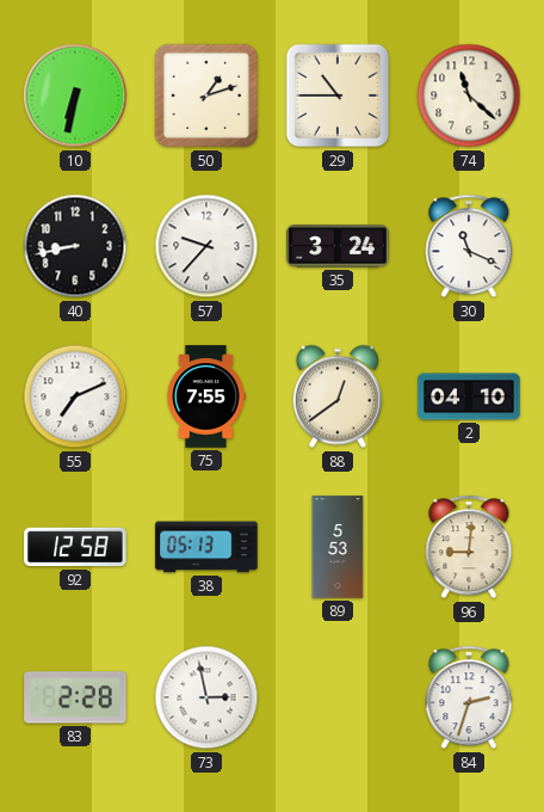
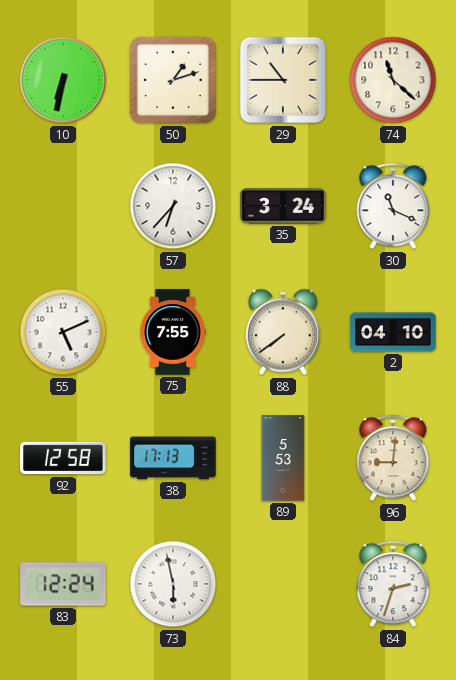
40: 8:43 -> none
57: 9:37 -> 6:37
55: 7:11 -> 5:11
88: 12:39 -> 7:39
38: 05:13 -> 17:13
83: 2:28 -> 12:24
73: 2:58 -> 5:58
